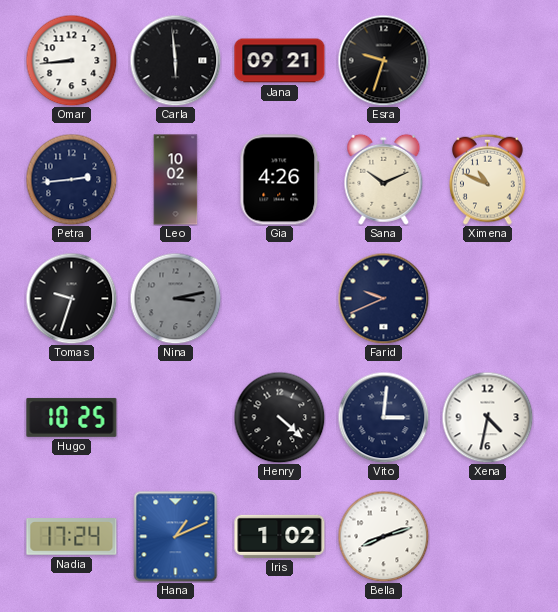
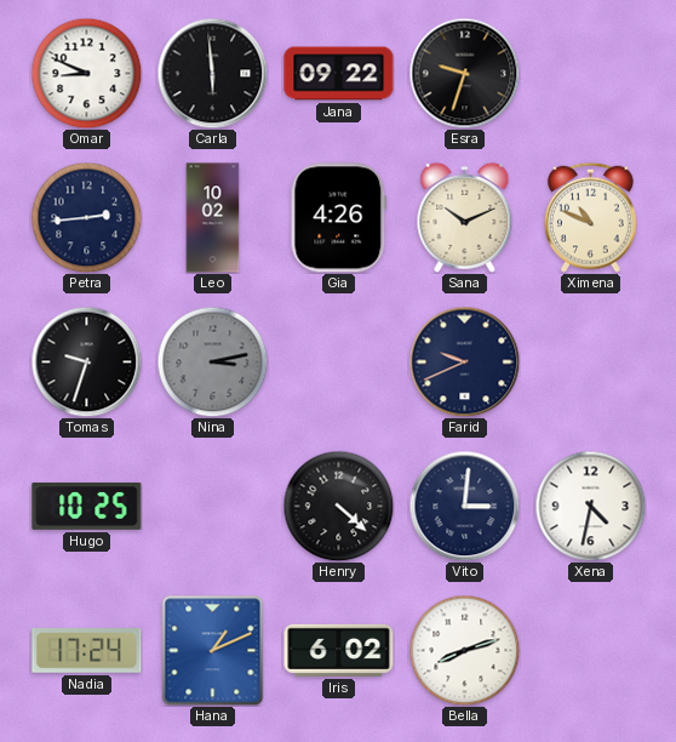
Omar: 8:44 -> 8:49
Jana: 09:21 -> 09:22
Iris: 1:02 -> 6:02
